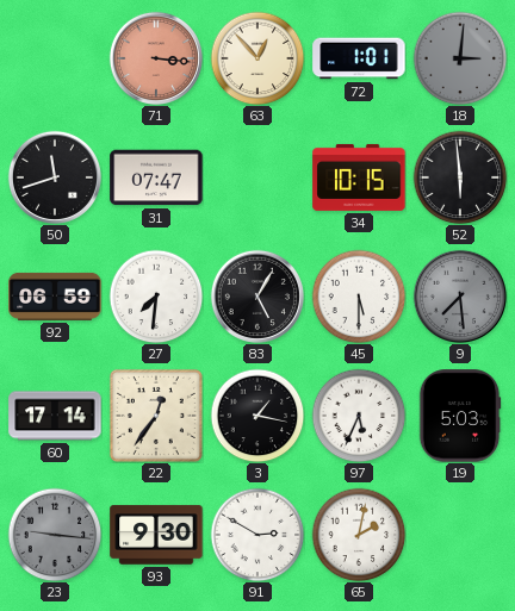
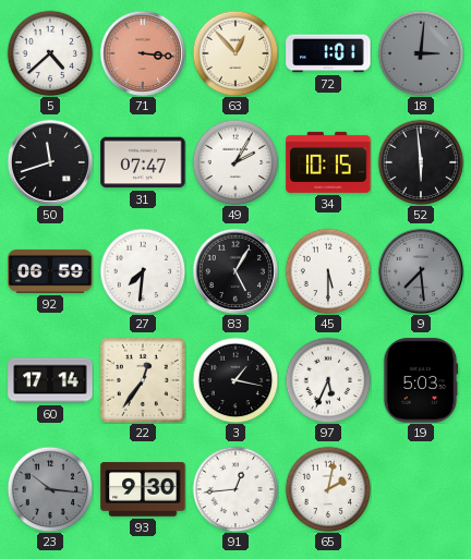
5: none -> 4:38
49: none -> 2:05
23: 9:16 -> 10:16
91: 2:50 -> 12:44
